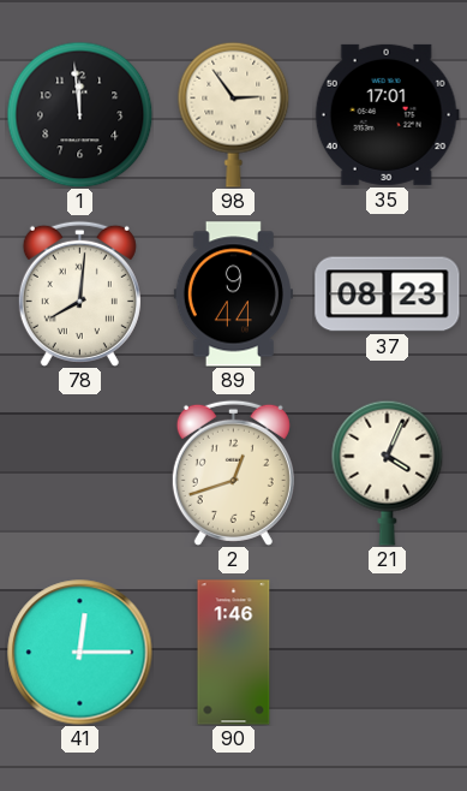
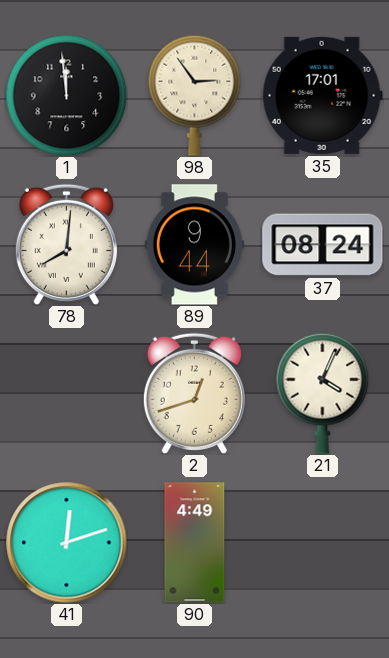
37: 08:23 -> 08:24
41: 12:15 -> 12:12
90: 1:46 -> 4:49
